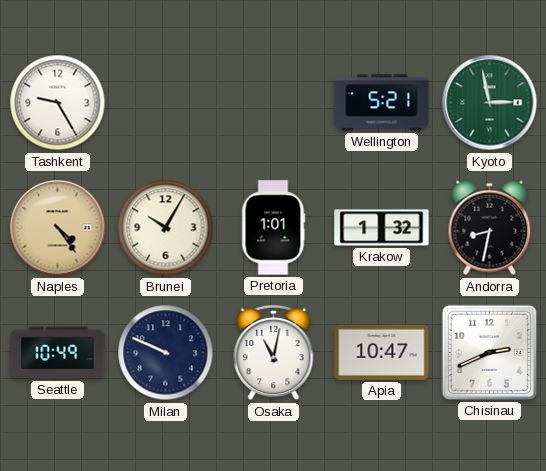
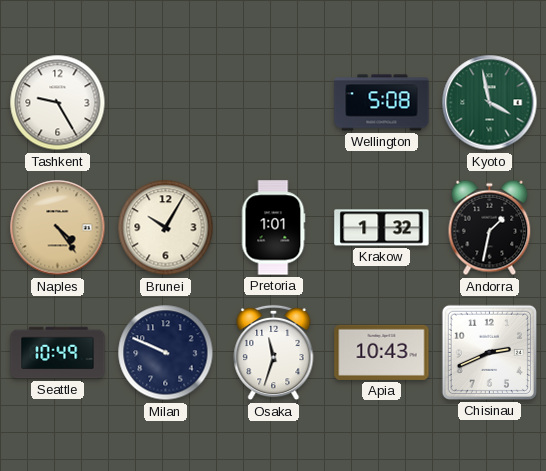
Wellington: 5:21 -> 5:08
Kyoto: 2:58 -> 3:58
Andorra: 8:32 -> 1:32
Osaka: 11:02 -> 11:33
Apia: 10:47 -> 10:43
